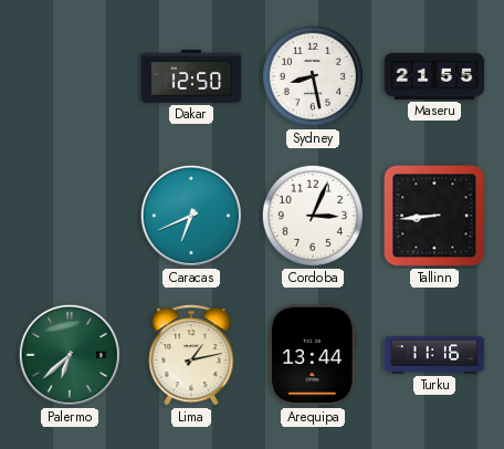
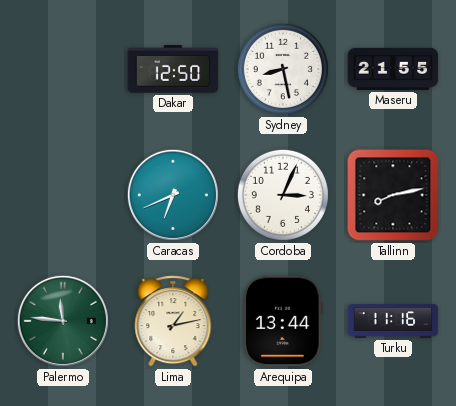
Tallinn: 8:44 -> 8:13
Palermo: 6:38 -> 11:46
